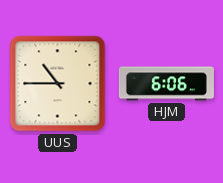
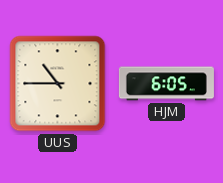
HJM: 6:06 -> 6:05
